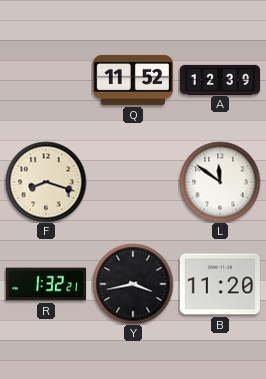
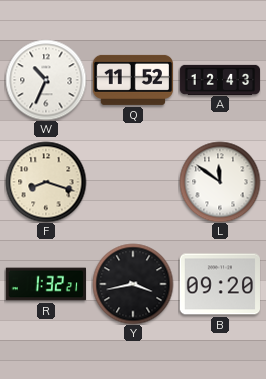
W: none -> 10:34
A: 12:39 -> 12:43
B: 11:20 -> 09:20
